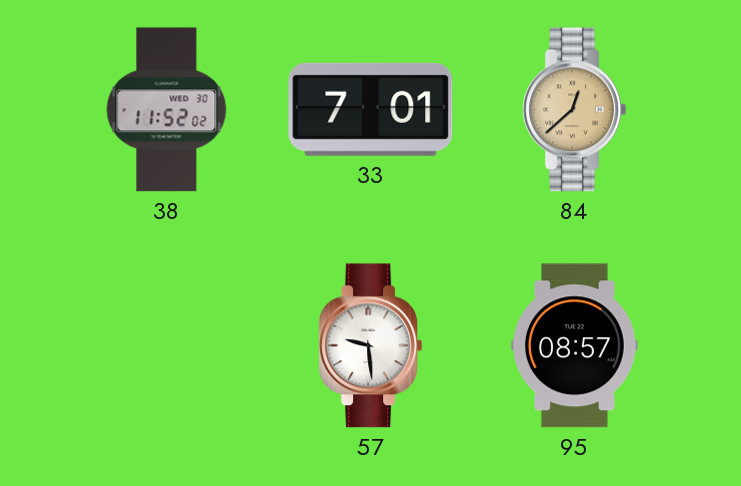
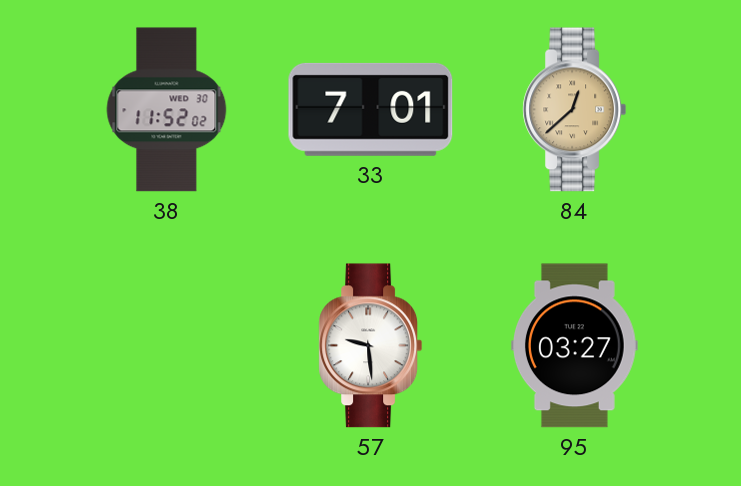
95: 08:57 -> 03:27
